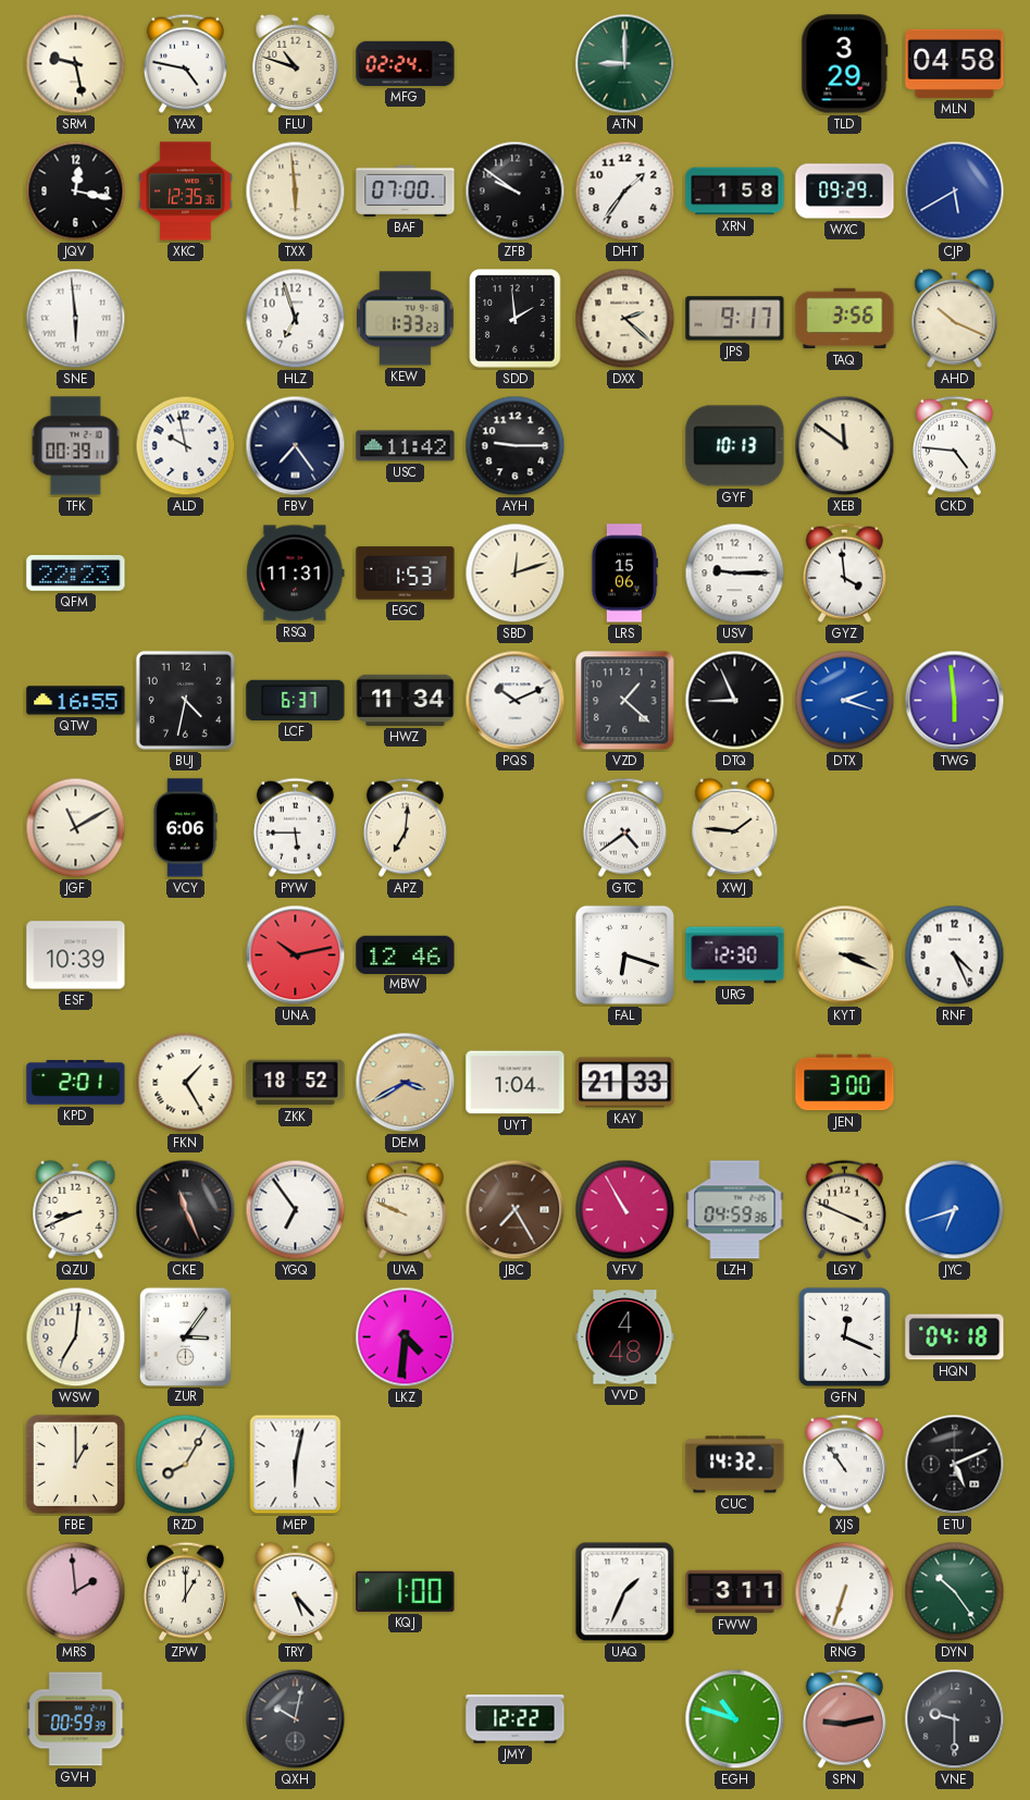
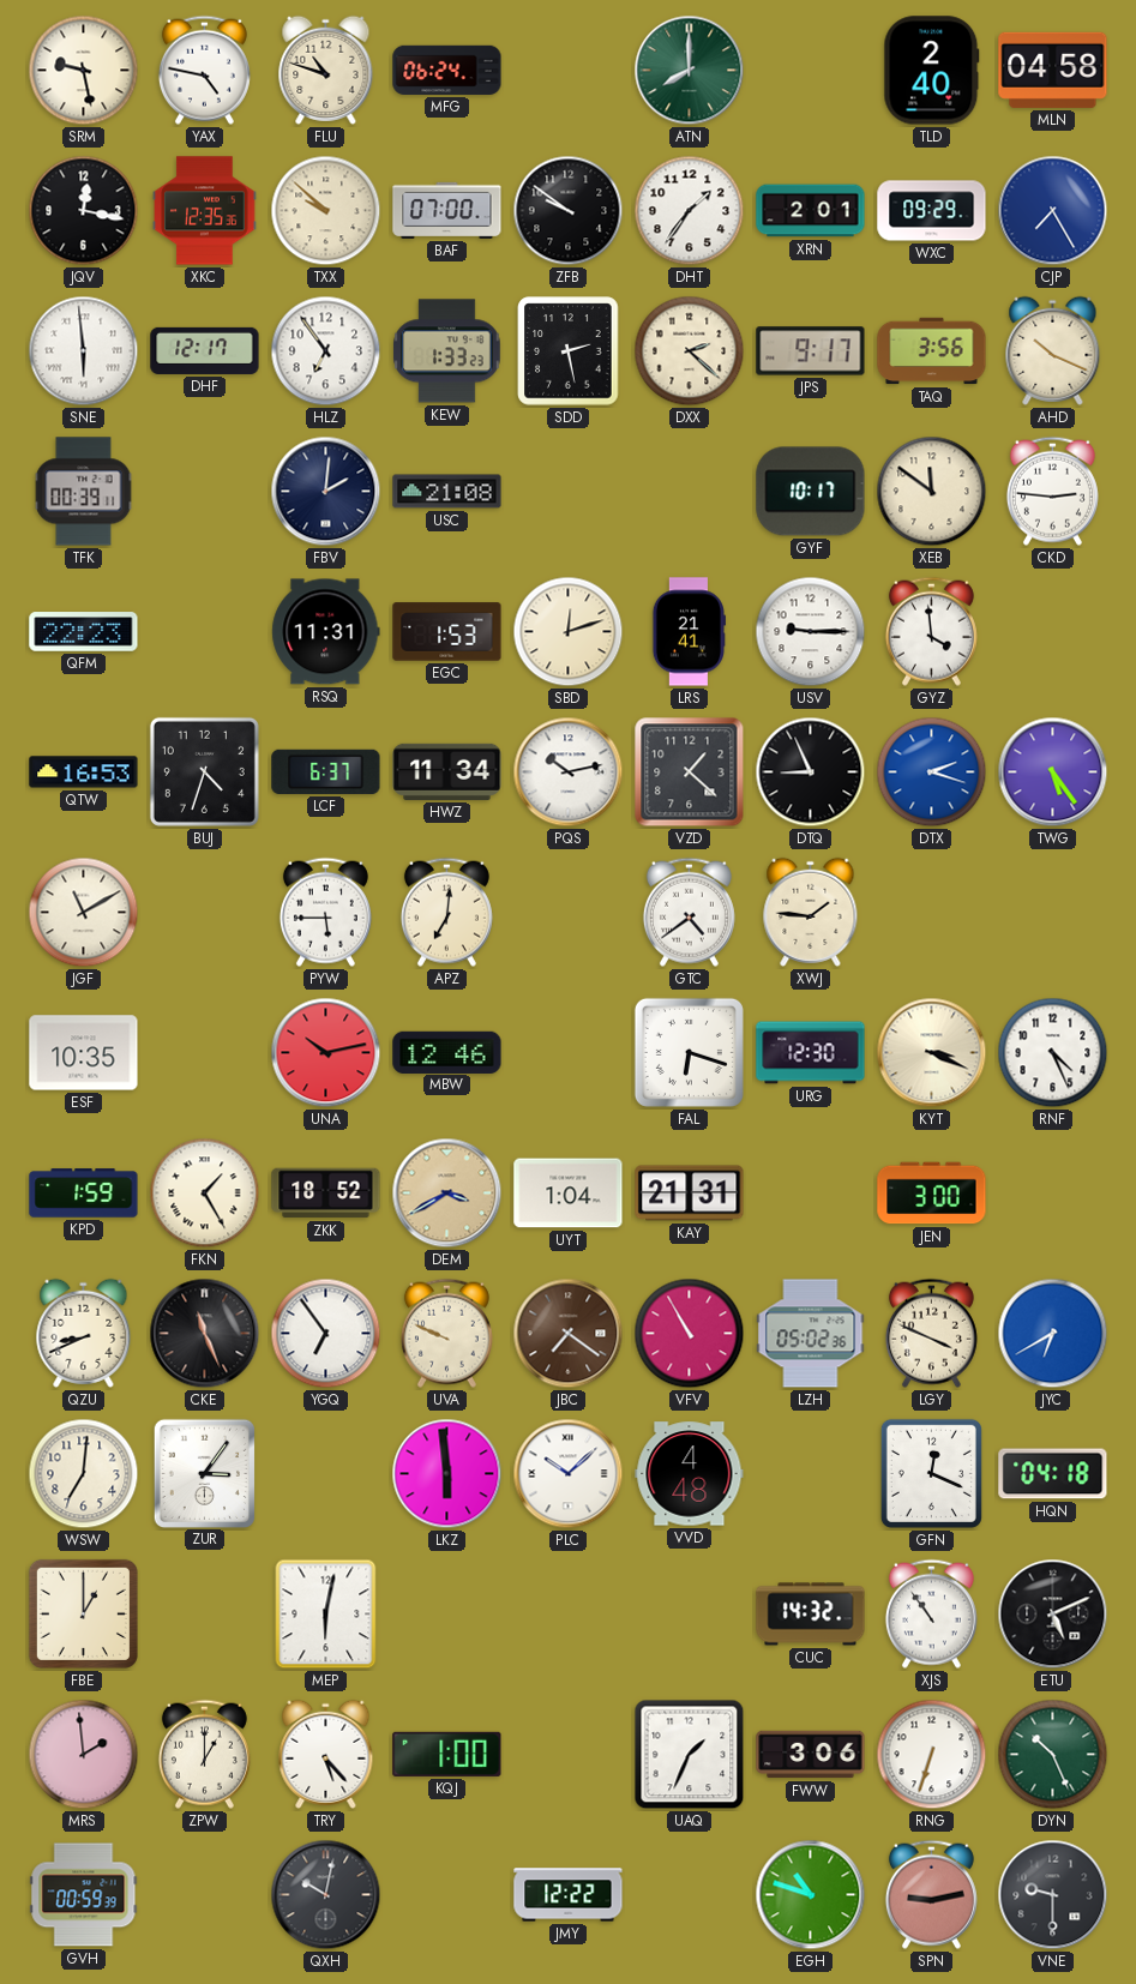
MFG: 02:24 -> 06:24
ATN: 9:00 -> 8:00
TLD: 3:29 -> 2:40
TXX: 5:59 -> 9:52
XRN: 1:58 -> 2:01
CJP: 5:40 -> 7:25
DHF: none -> 12:17
HLZ: 6:57 -> 6:54
SDD: 1:59 -> 2:28
ALD: 9:58 -> none
FBV: 7:24 -> 2:01
USC: 11:42 -> 21:08
AYH: 9:15 -> none
GYF: 10:13 -> 10:17
CKD: 4:46 -> 2:46
LRS: 15:06 -> 21:41
QTW: 16:55 -> 16:53
BUJ: 4:32 -> 4:33
PQS: 10:11 -> 10:13
TWG: 5:59 -> 5:24
VCY: 6:06 -> none
ESF: 10:39 -> 10:35
KPD: 2:01 -> 1:59
KAY: 21:33 -> 21:31
JBC: 7:25 -> 7:21
LZH: 04:59 -> 05:02
JYC: 6:42 -> 6:40
LKZ: 4:31 -> 5:59
PLC: none -> 10:08
RZD: 8:05 -> none
FWW: 3:11 -> 3:06
DYN: 10:24 -> 10:26
